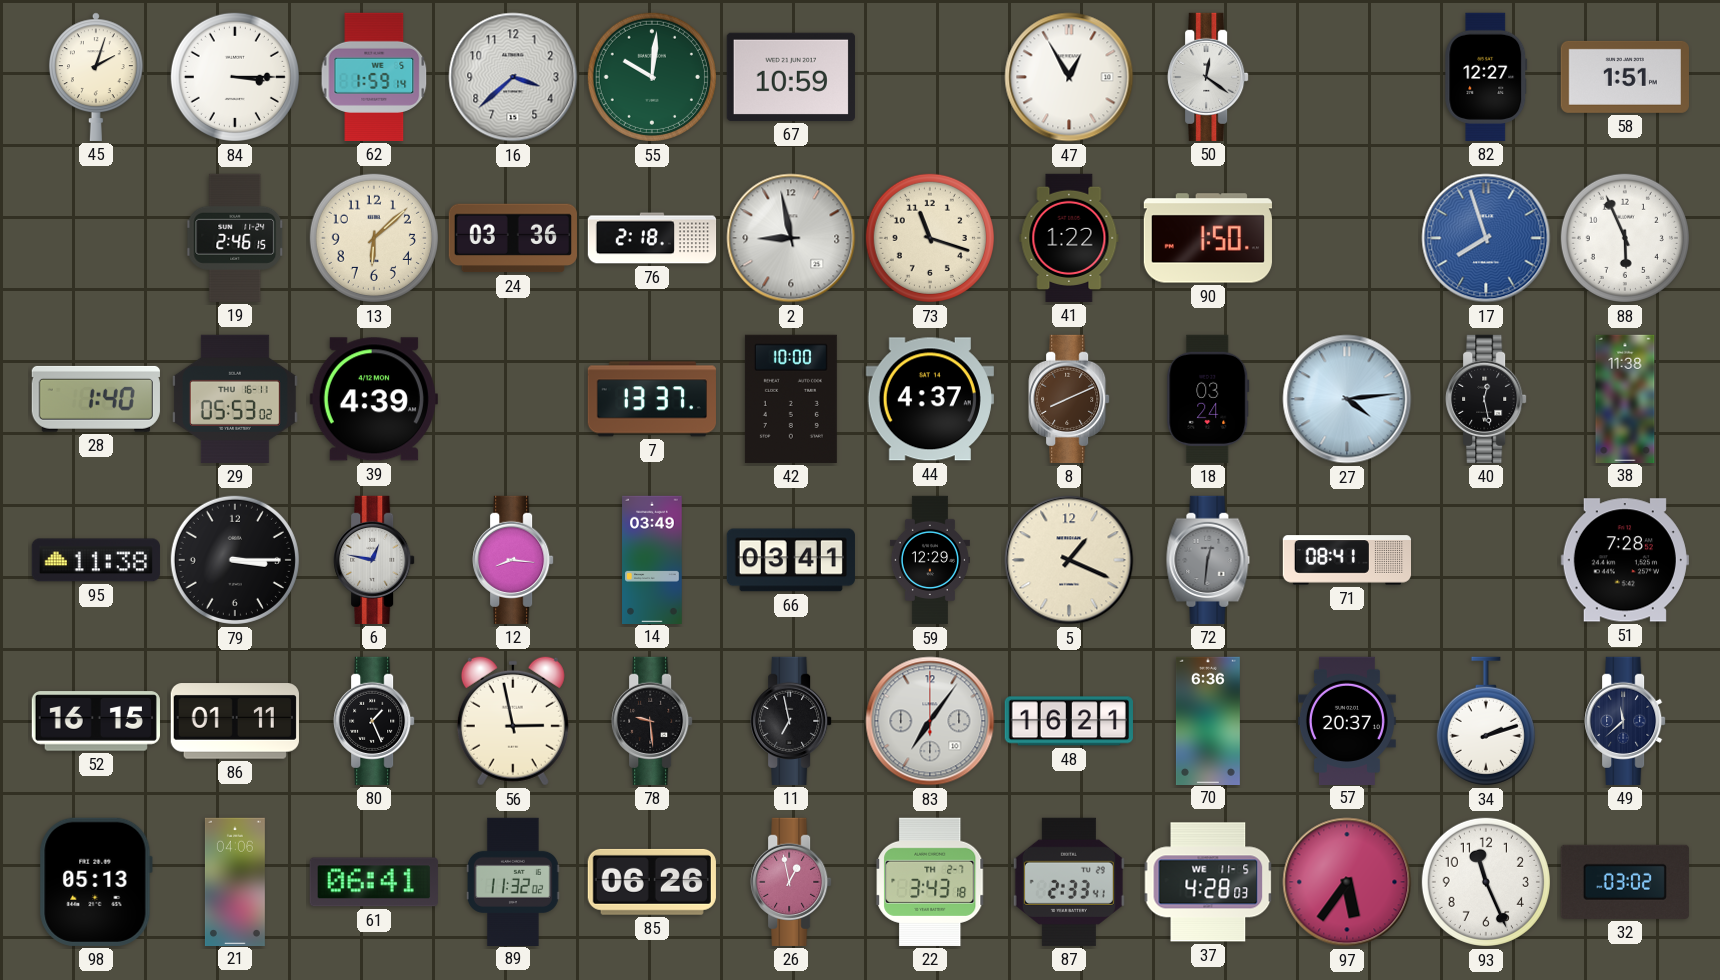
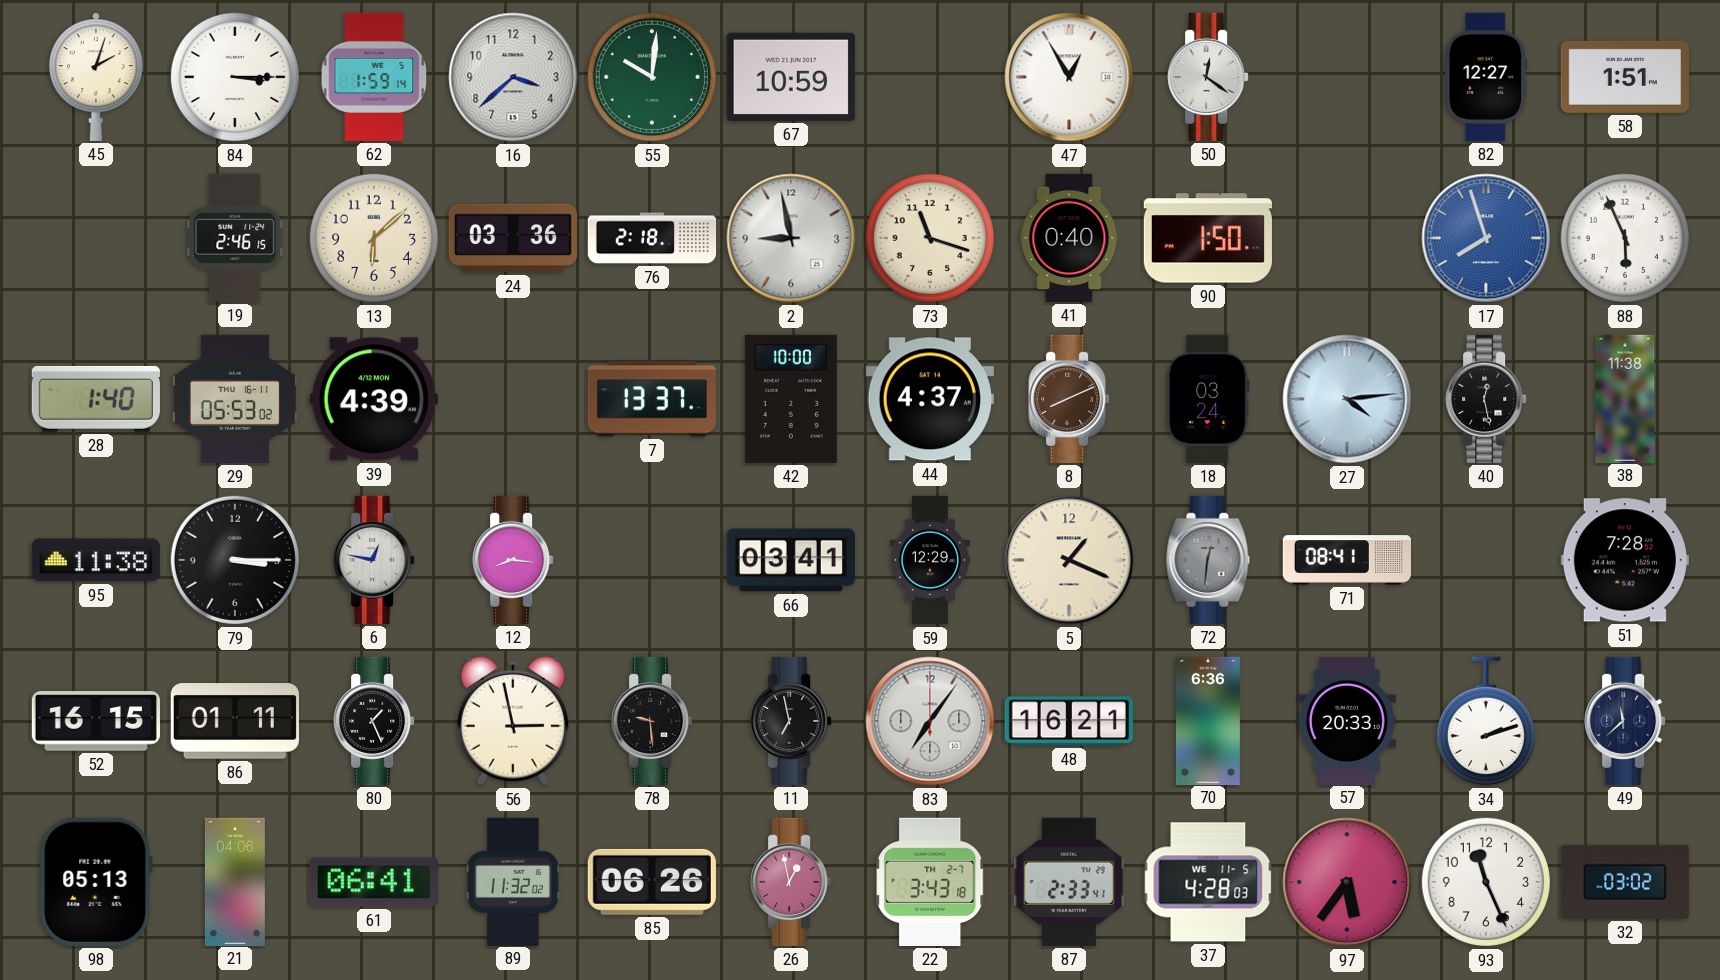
41: 1:22 -> 0:40
14: 03:49 -> none
57: 20:37 -> 20:33
